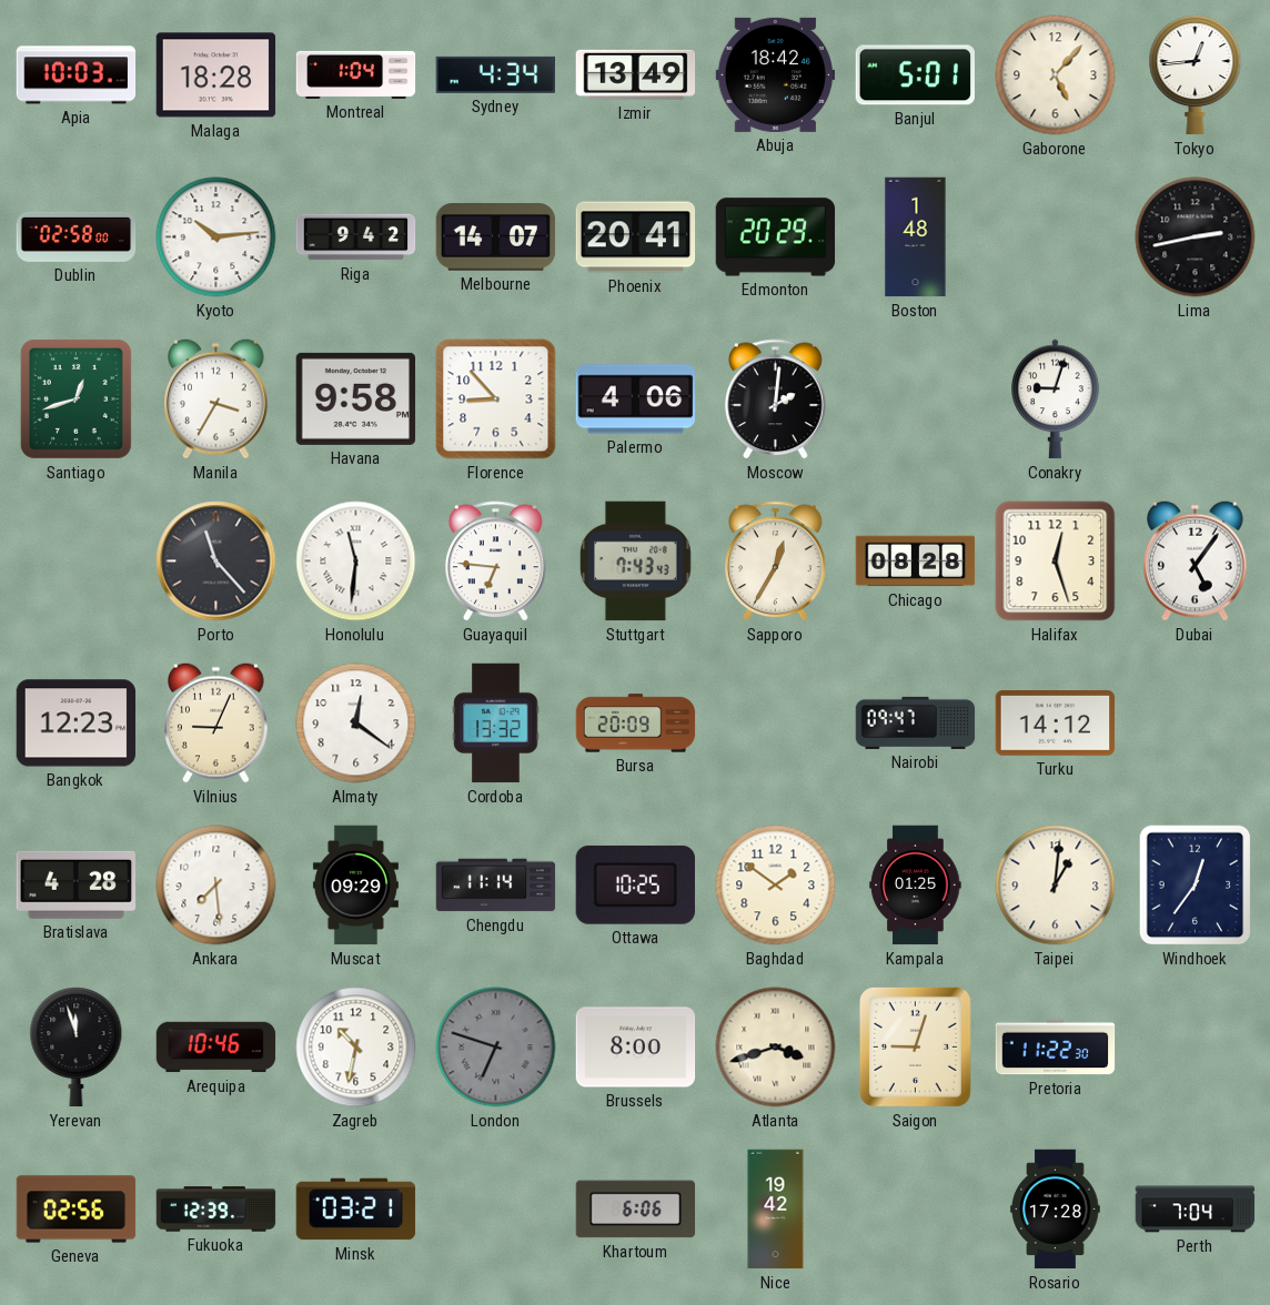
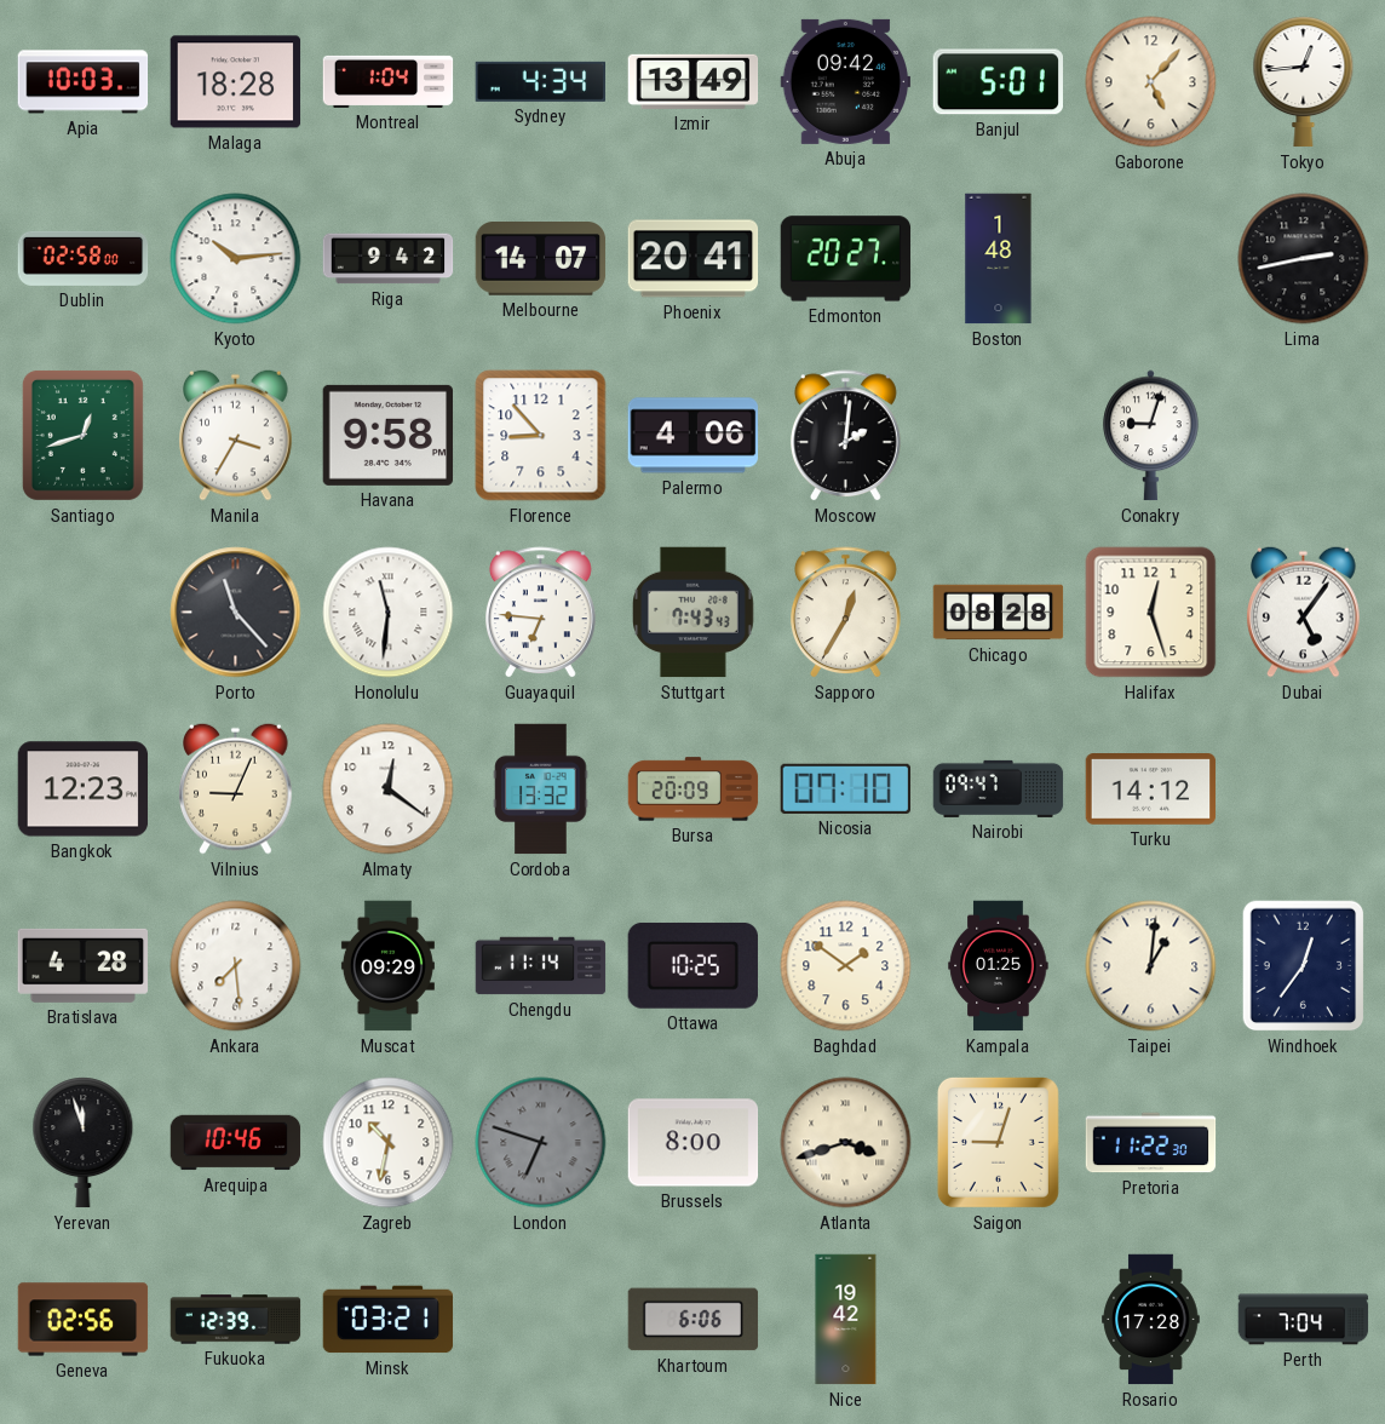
Abuja: 18:42 -> 09:42
Edmonton: 20:29 -> 20:27
Nicosia: none -> 07:10
